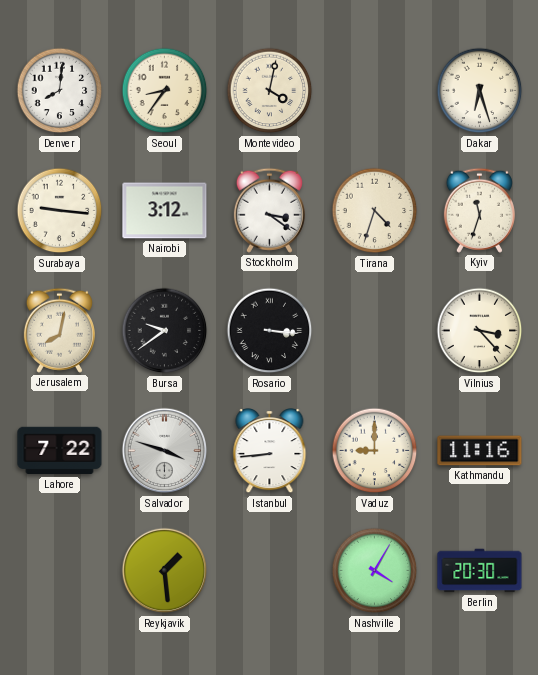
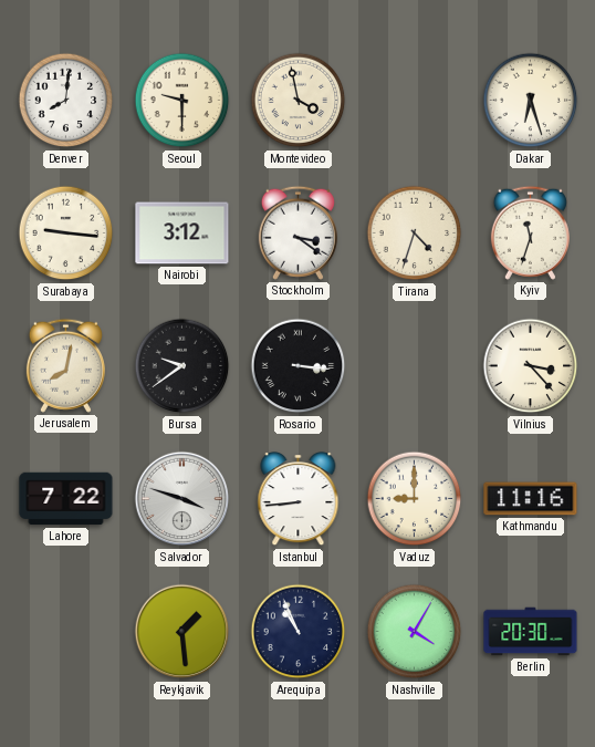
Seoul: 8:36 -> 9:30
Montevideo: 4:02 -> 3:58
Arequipa: none -> 10:56
